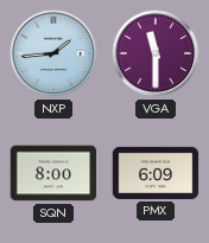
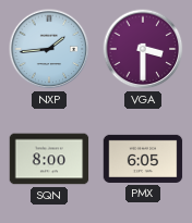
VGA: 11:30 -> 3:30
PMX: 6:09 -> 6:05
